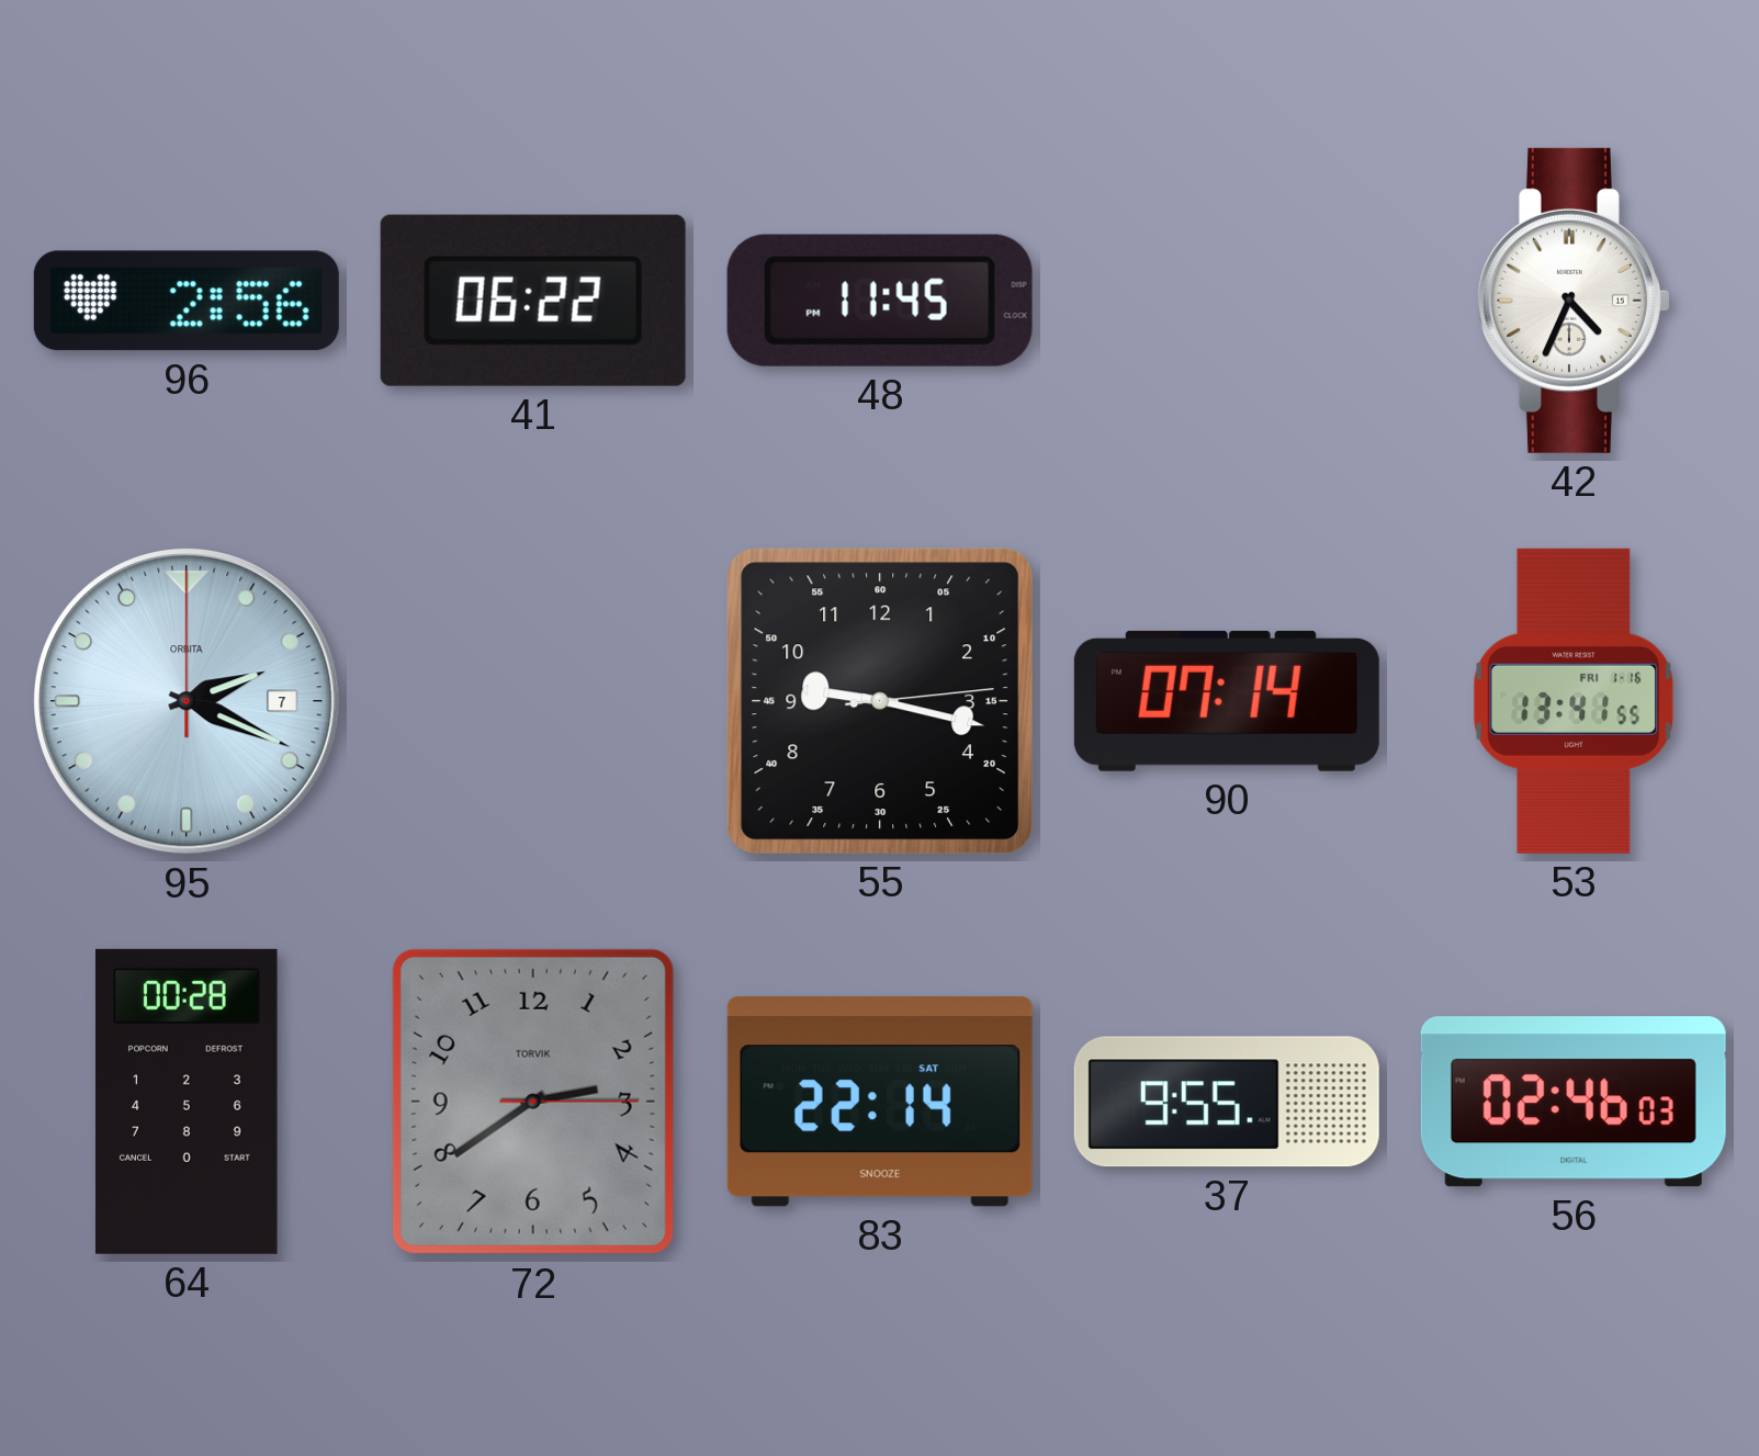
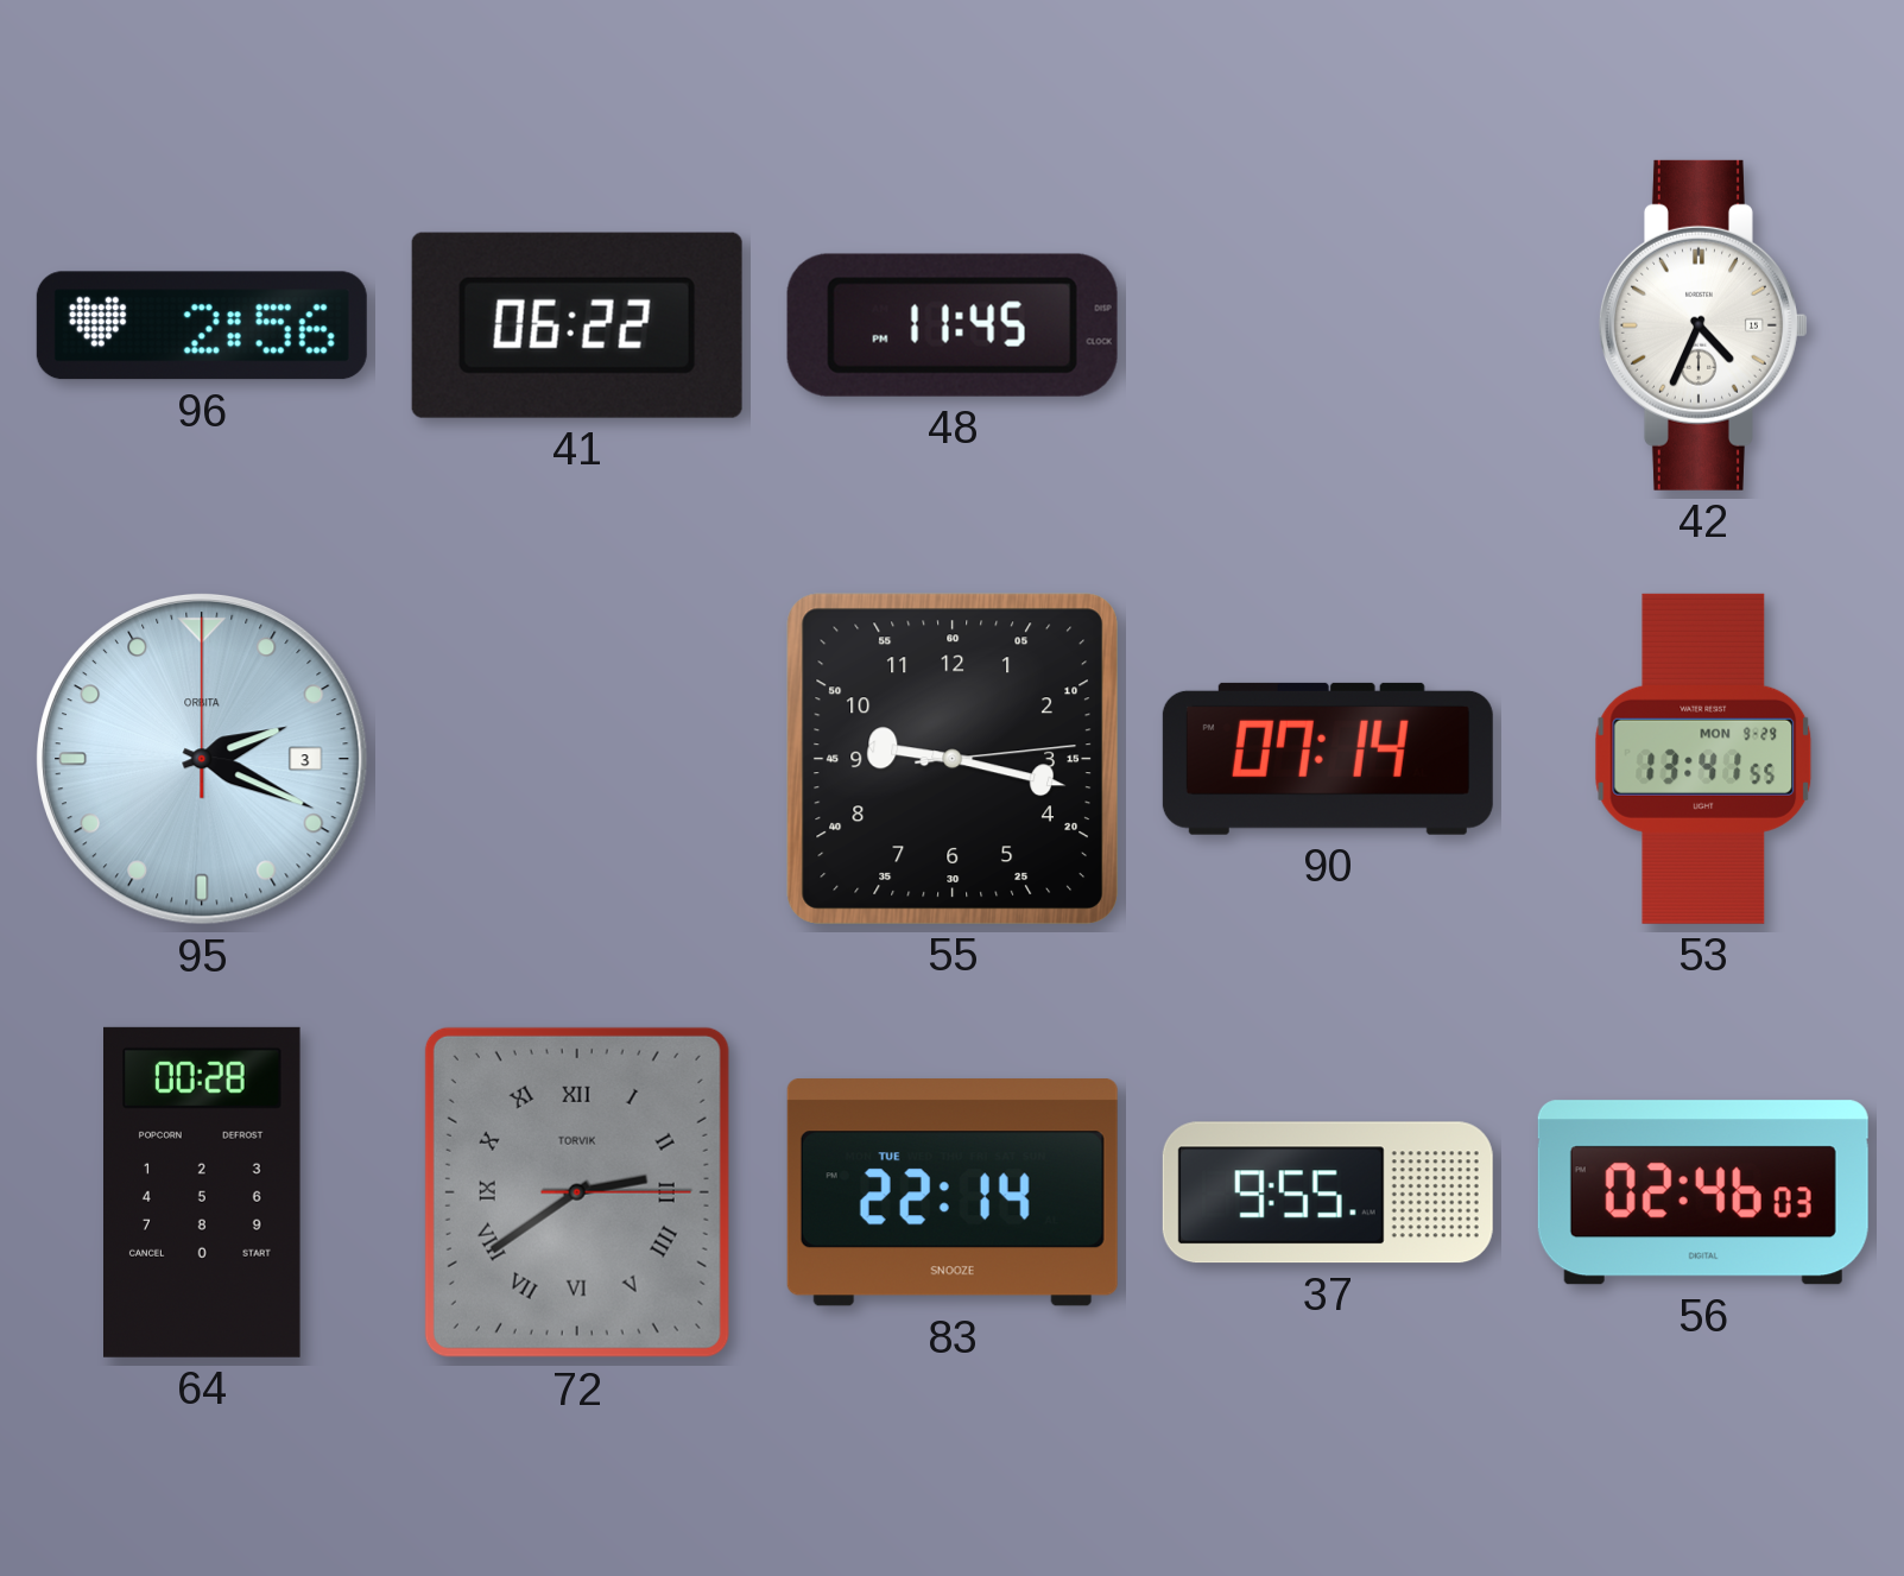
95 date: 7 -> 3
53 date: FRI 1-16 -> MON 9-29
72 numerals: Arabic -> Roman
83 date: SAT -> TUE
